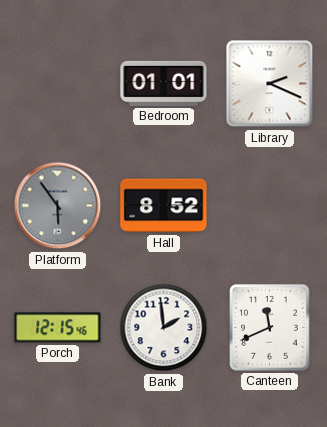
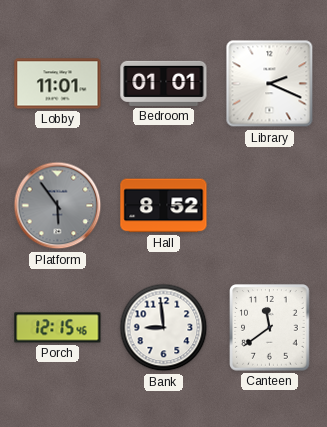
Lobby: none -> 11:01
Bank: 1:59 -> 8:59
Canteen: 11:41 -> 11:39
